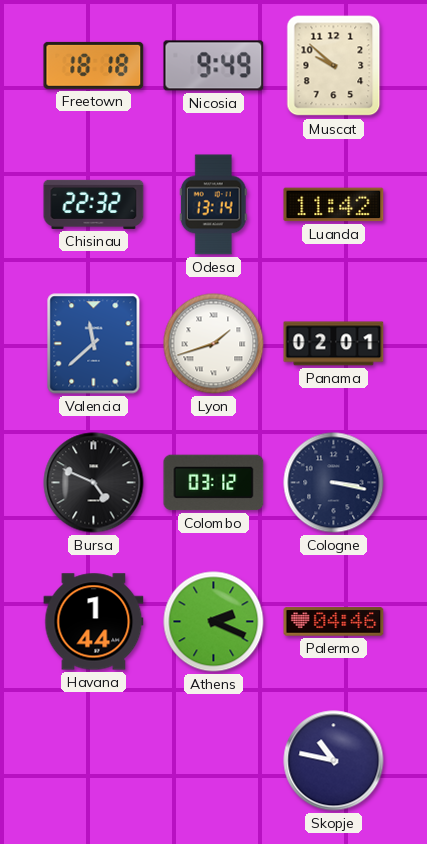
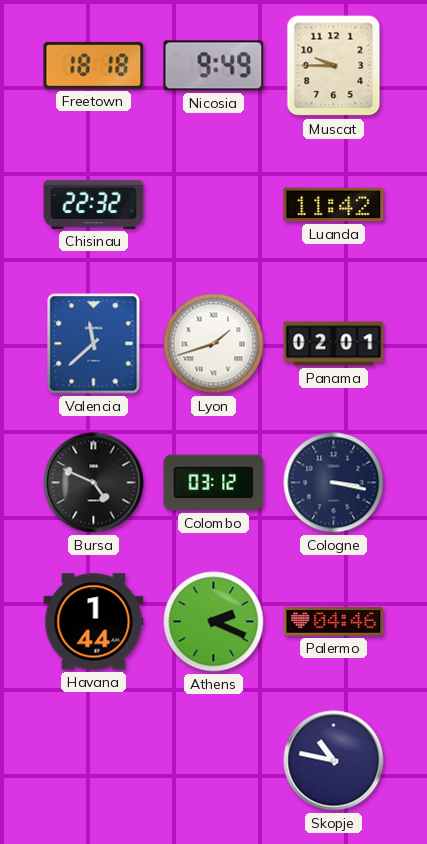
Muscat: 9:52 -> 9:45
Odesa: 13:14 -> none
